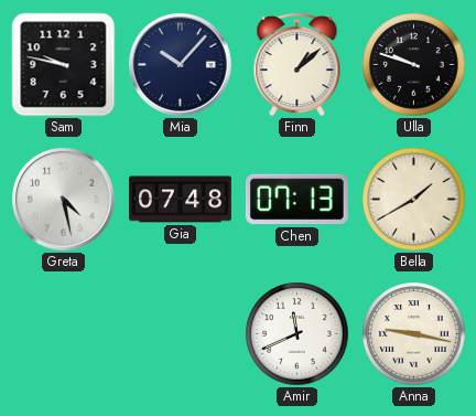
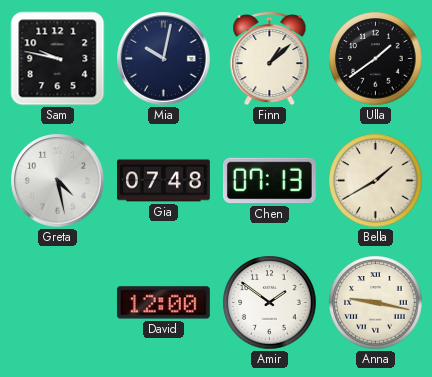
Mia: 10:07 -> 10:02
Ulla: 9:48 -> 1:39
David: none -> 12:00
Amir: 11:41 -> 1:51
